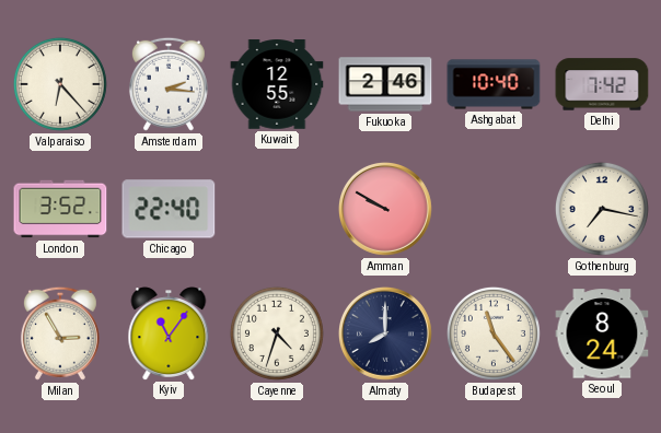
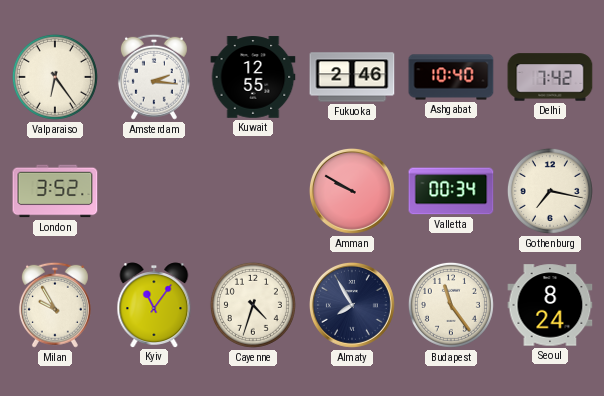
Valparaiso: 6:23 -> 6:24
Chicago: 22:40 -> none
Valletta: none -> 00:34
Milan: 2:55 -> 9:55
Almaty: 8:00 -> 7:55
